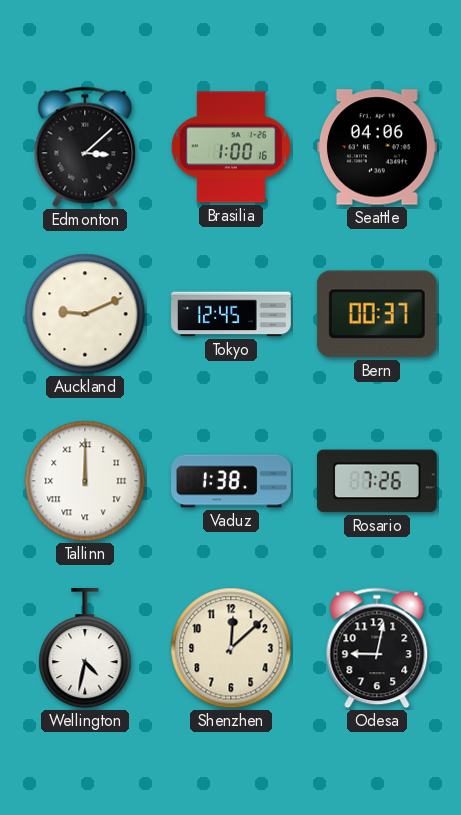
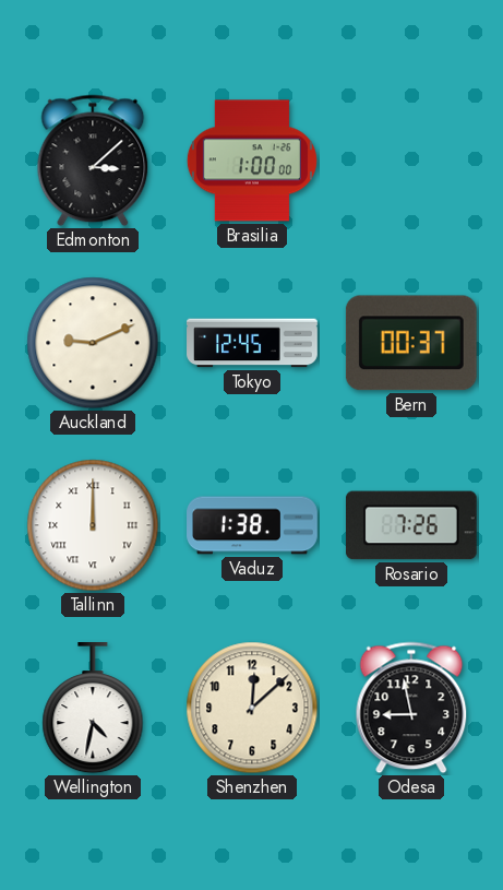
Brasilia: 1:00:16 -> 1:00:00
Seattle: 04:06 -> none
Odesa: 9:02 -> 8:58
